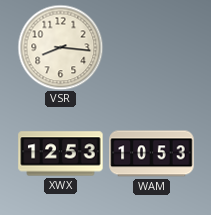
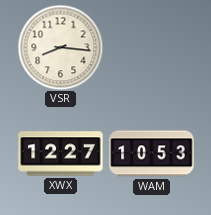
XWX: 12:53 -> 12:27
